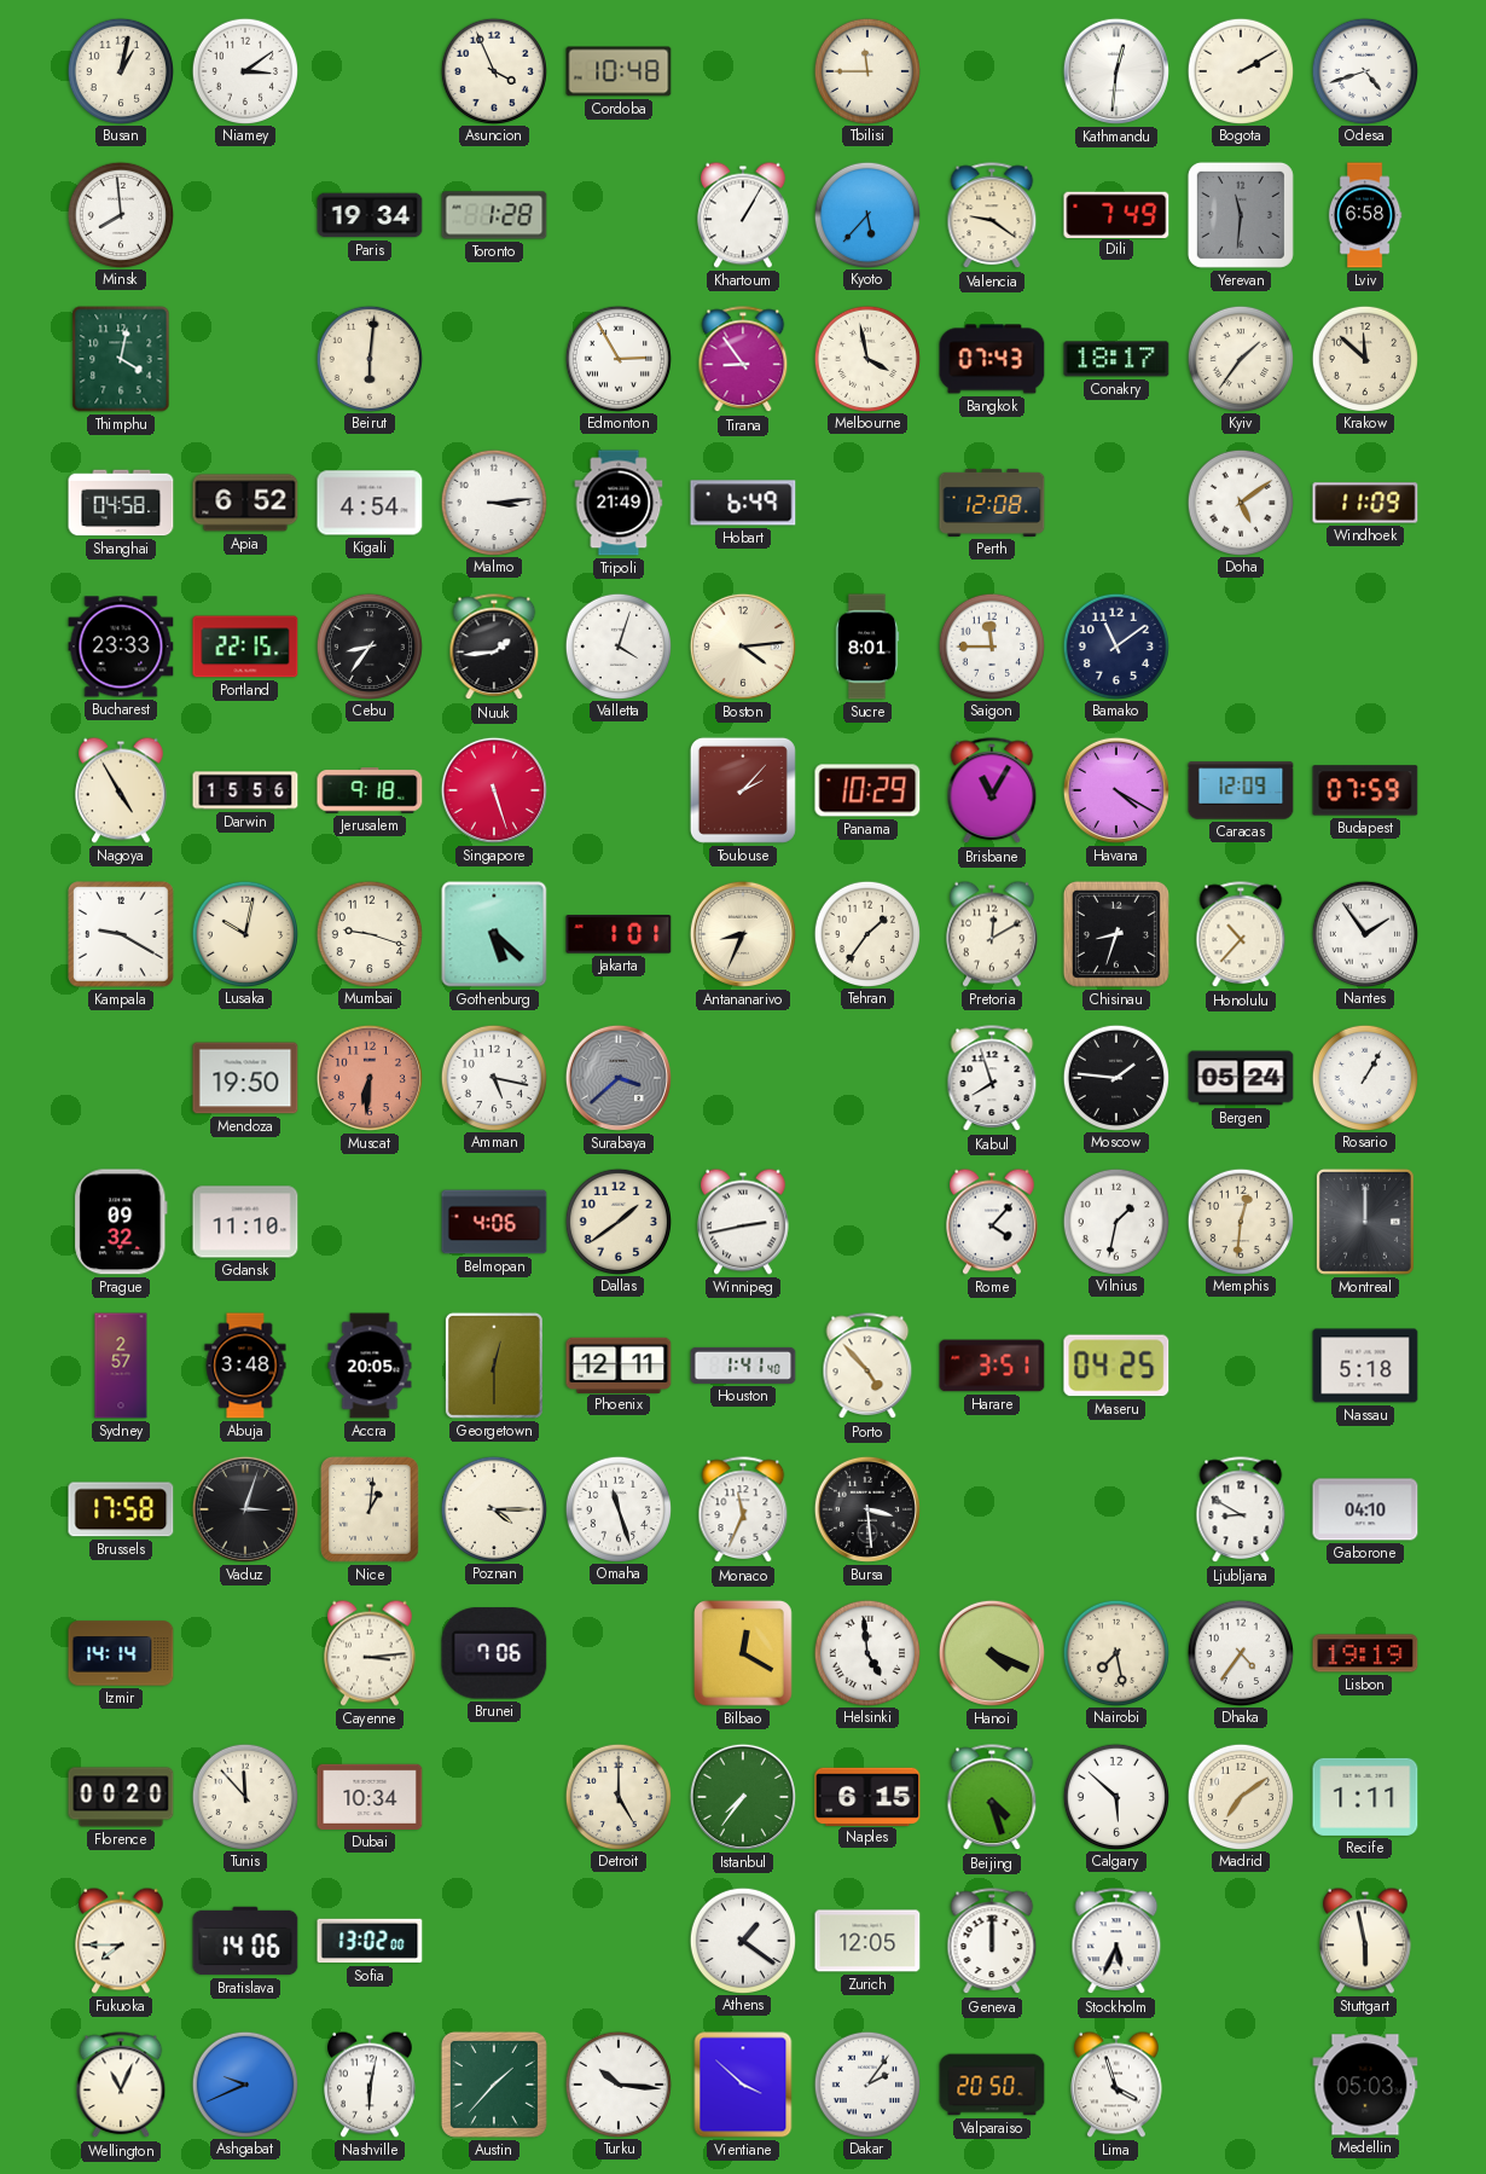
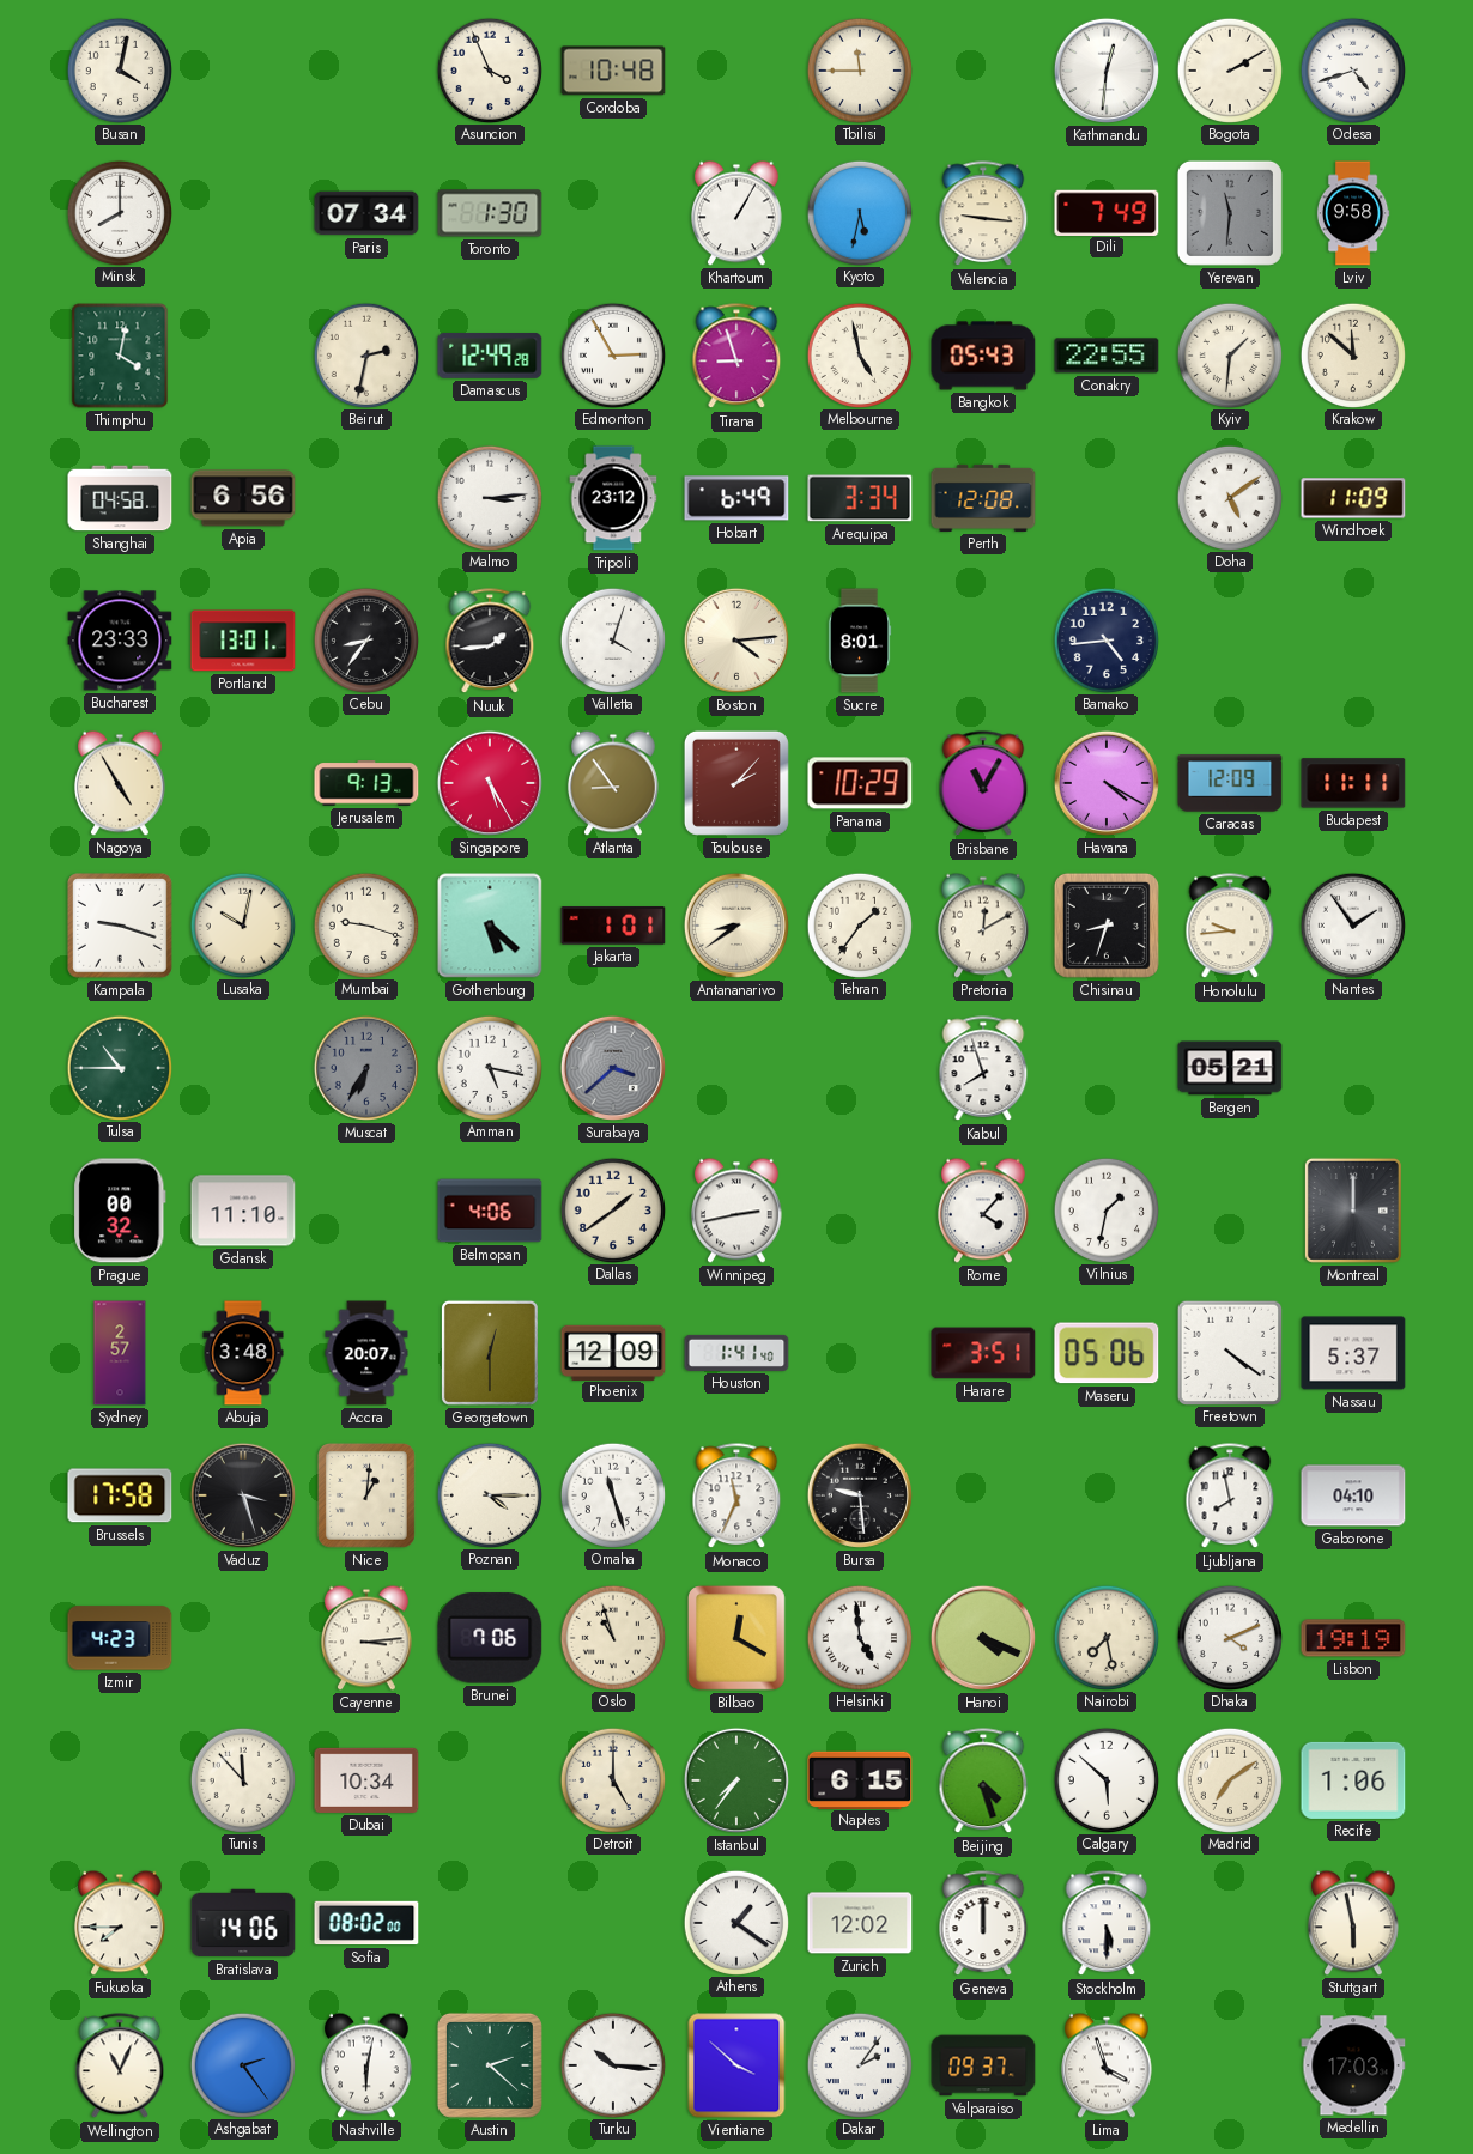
Busan: 1:02 -> 4:02
Niamey: 3:09 -> none
Minsk: 7:59 -> 8:00
Paris: 19:34 -> 07:34
Toronto: 1:28 -> 1:30
Kyoto: 5:37 -> 5:32
Valencia: 9:21 -> 9:16
Lviv: 6:58 -> 9:58
Beirut: 6:01 -> 2:32
Damascus: none -> 12:49
Tirana: 8:54 -> 8:57
Melbourne: 3:58 -> 4:58
Bangkok: 07:43 -> 05:43
Conakry: 18:17 -> 22:55
Kyiv: 1:36 -> 1:31
Apia: 6:52 -> 6:56
Kigali: 4:54 -> none
Tripoli: 21:49 -> 23:12
Arequipa: none -> 3:34
Portland: 22:15 -> 13:01
Saigon: 11:45 -> none
Bamako: 11:09 -> 4:44
Darwin: 15:56 -> none
Jerusalem: 9:18 -> 9:13
Singapore: 5:27 -> 5:25
Atlanta: none -> 8:54
Budapest: 07:59 -> 11:11
Kampala: 9:20 -> 9:18
Antananarivo: 8:34 -> 8:39
Honolulu: 10:37 -> 9:44
Tulsa: none -> 10:45
Mendoza: 19:50 -> none
Muscat: 6:31 -> 6:35
Muscat dial: salmon -> grey
Moscow: 1:46 -> none
Bergen: 05:24 -> 05:21
Rosario: 1:05 -> none
Prague: 09:32 -> 00:32
Memphis: 12:31 -> none
Accra: 20:05 -> 20:07
Phoenix: 12:11 -> 12:09
Porto: 4:53 -> none
Maseru: 04:25 -> 05:06
Freetown: none -> 4:21
Nassau: 5:18 -> 5:37
Vaduz: 3:03 -> 3:27
Bursa: 3:29 -> 9:29
Ljubljana: 8:50 -> 7:58
Izmir: 14:14 -> 4:23
Oslo: none -> 10:57
Dhaka: 4:36 -> 4:11
Florence: 00:20 -> none
Recife: 1:11 -> 1:06
Sofia: 13:02 -> 08:02
Zurich: 12:05 -> 12:02
Stockholm: 5:34 -> 5:30
Ashgabat: 9:41 -> 2:24
Austin: 1:37 -> 2:22
Valparaiso: 20:50 -> 09:37
Medellin: 05:03 -> 17:03
